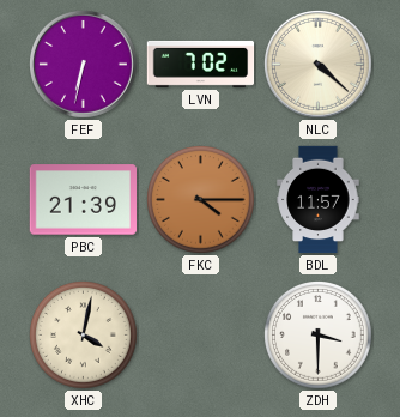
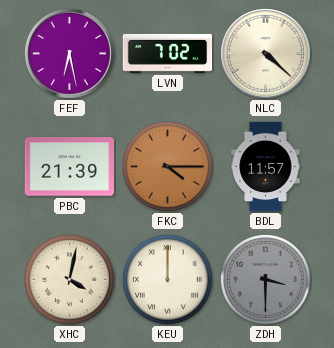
FEF: 6:32 -> 6:28
KEU: none -> 12:00
ZDH dial: white -> grey
